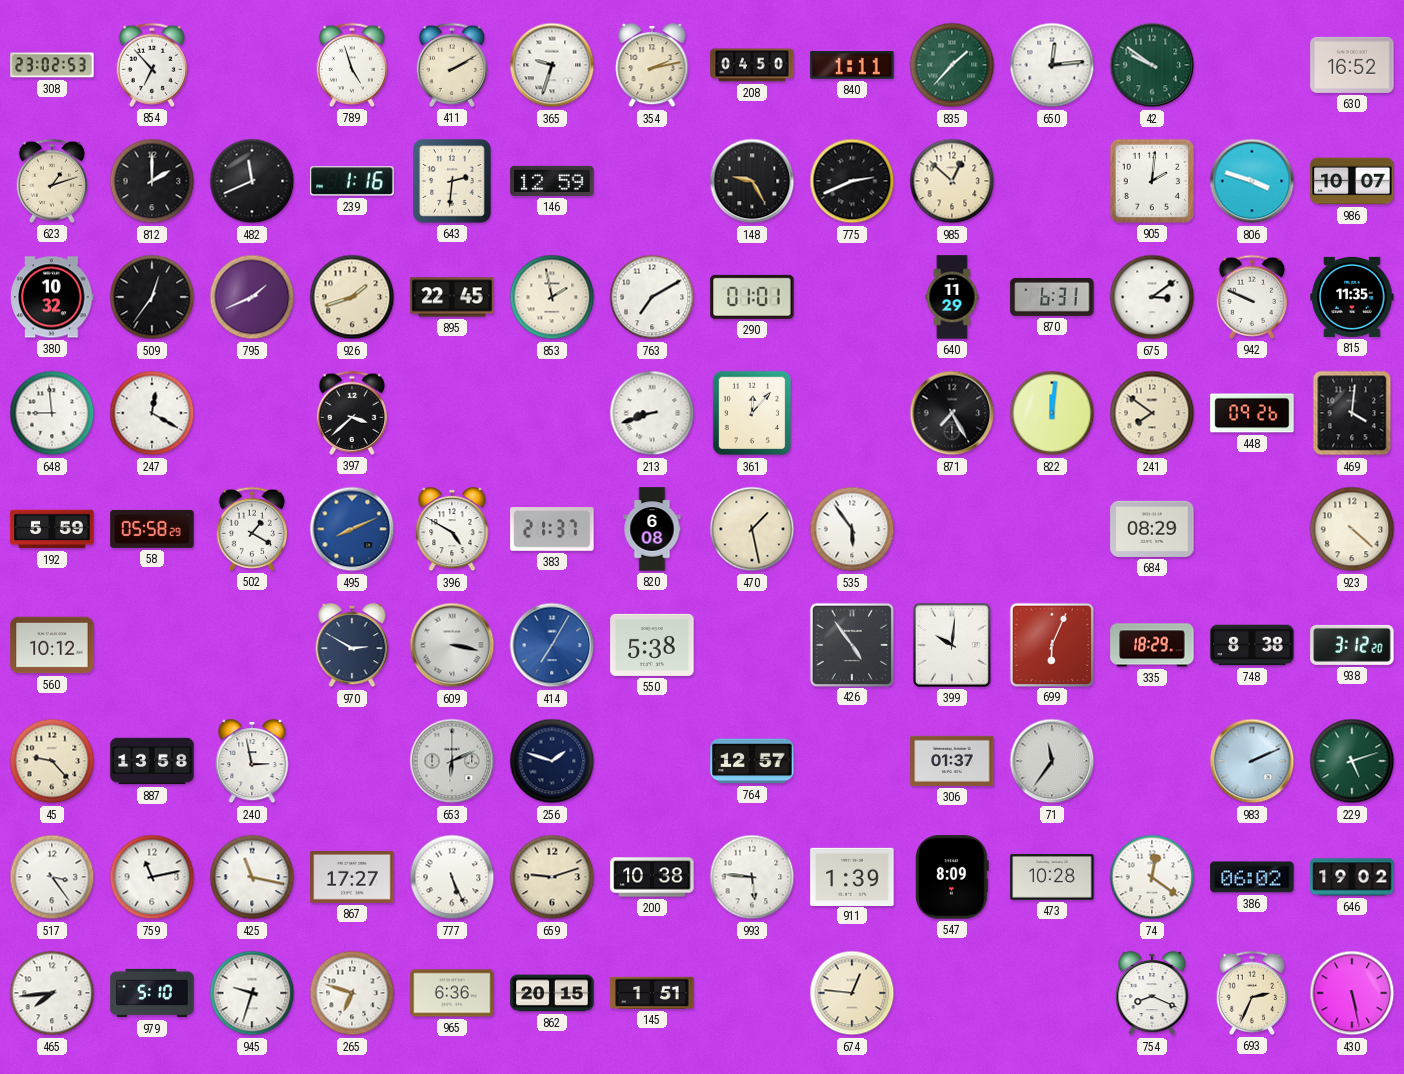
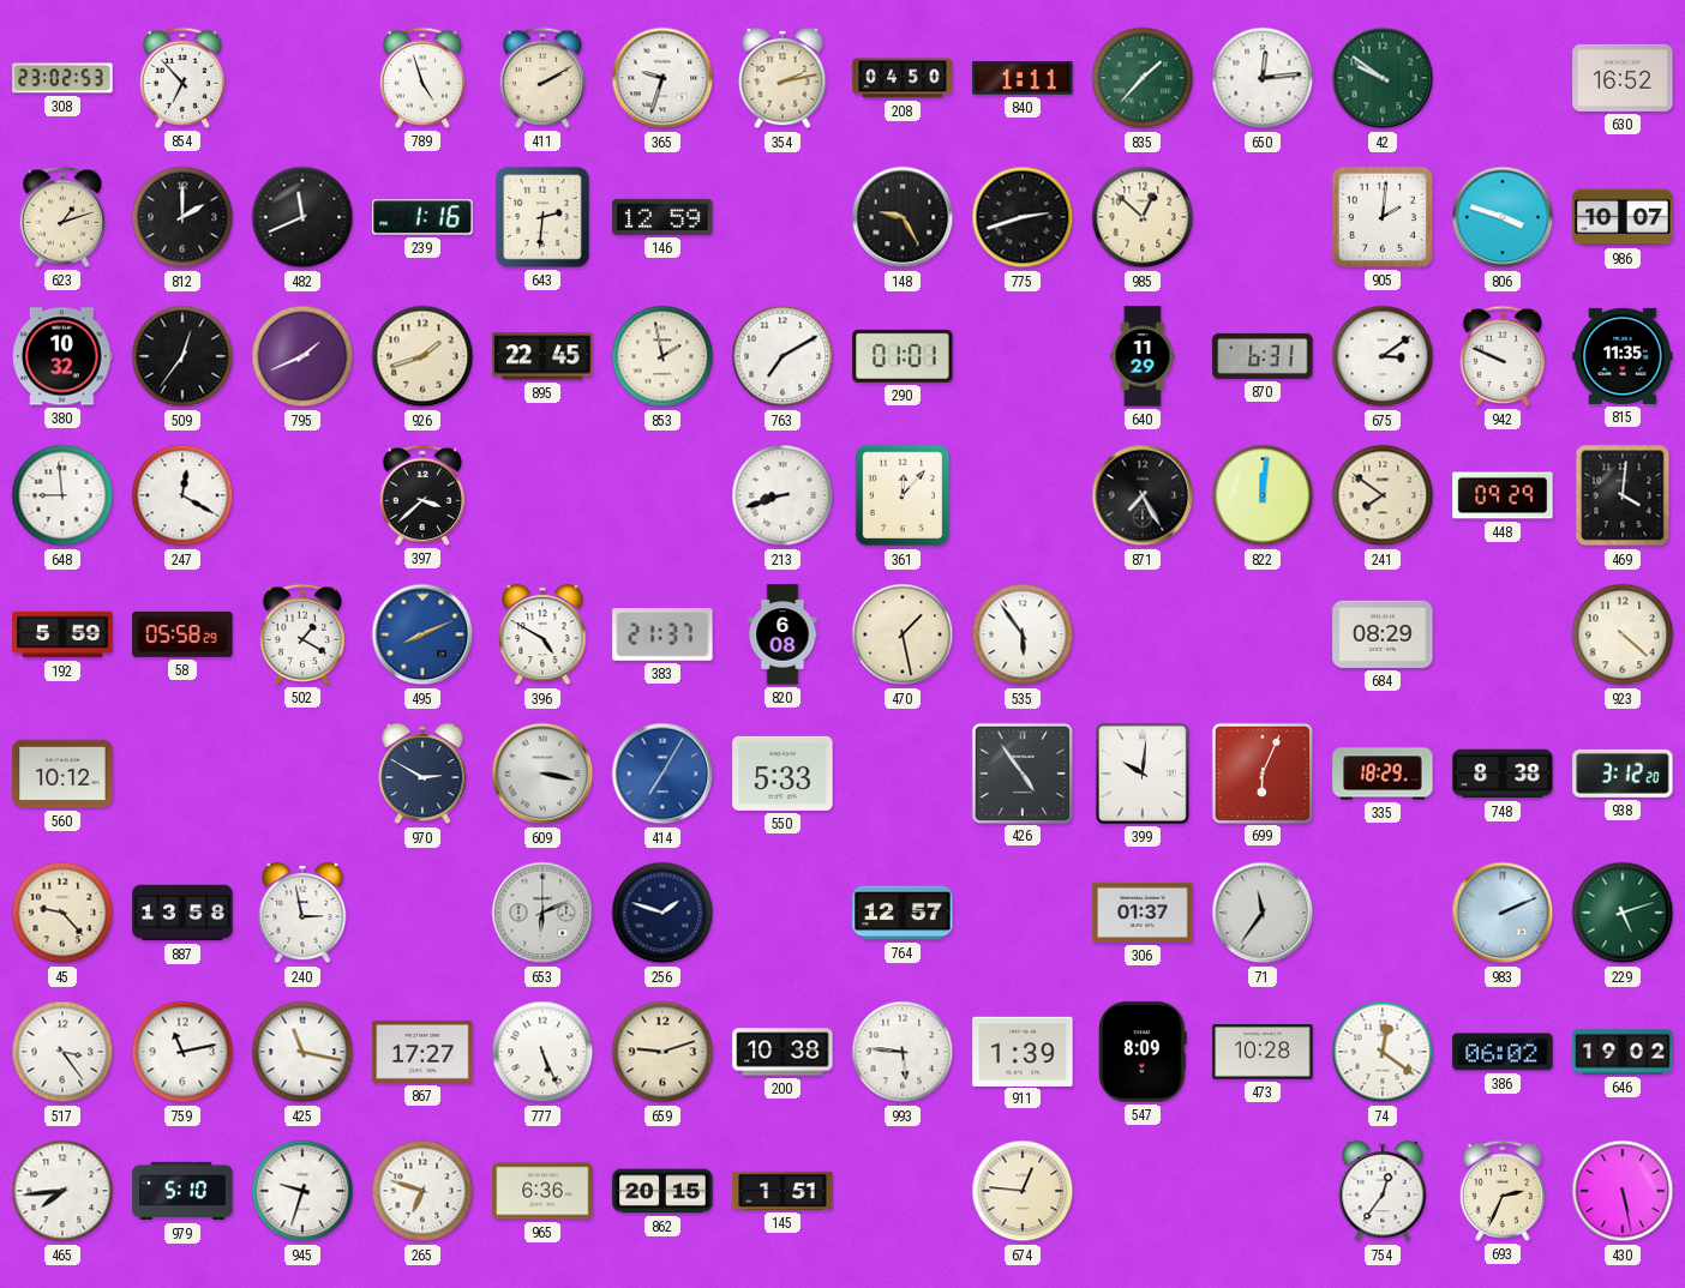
775: 2:41 -> 2:42
448: 09:26 -> 09:29
550: 5:38 -> 5:33
754: 8:19 -> 12:36
